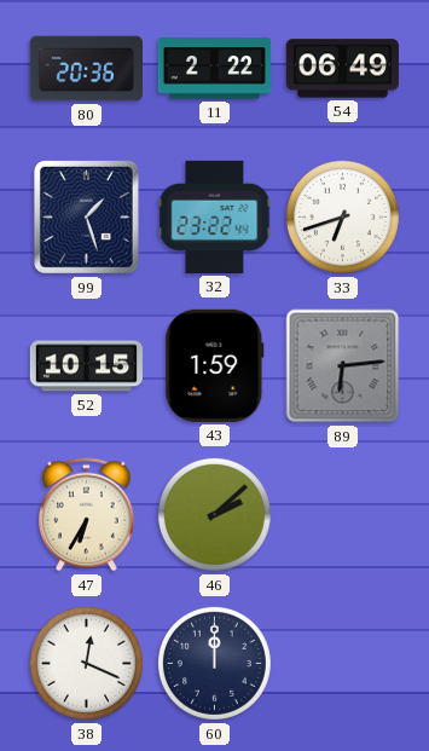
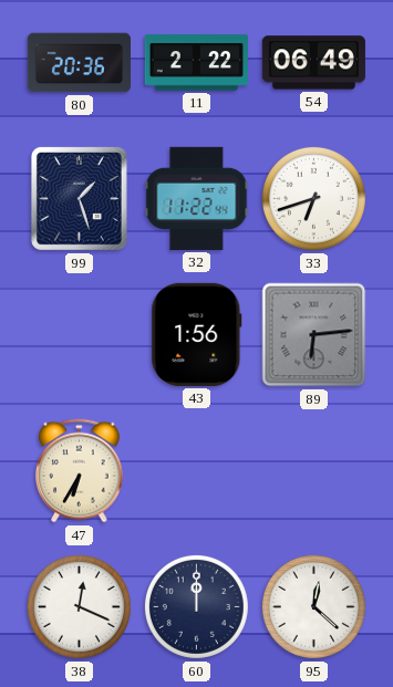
32: 23:22 -> 11:22
52: 10:15 -> none
43: 1:59 -> 1:56
46: 2:08 -> none
95: none -> 12:22
